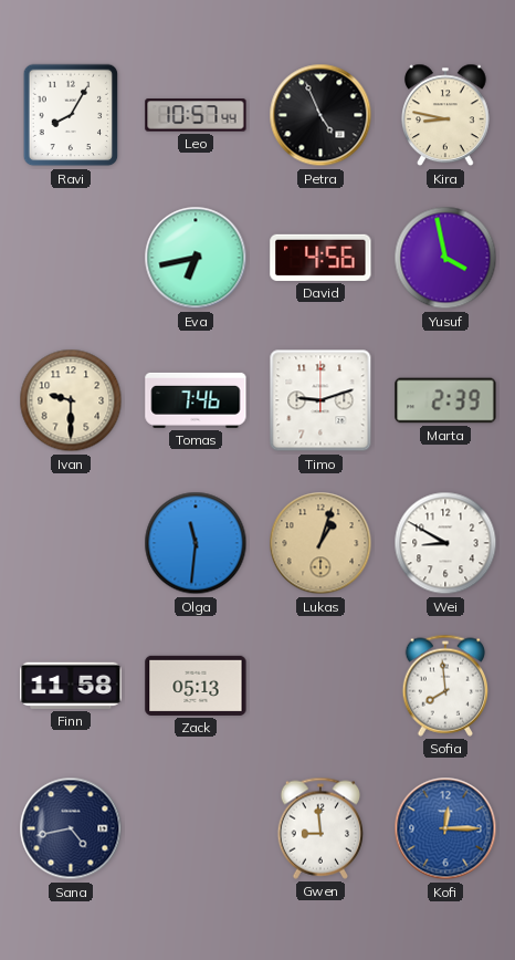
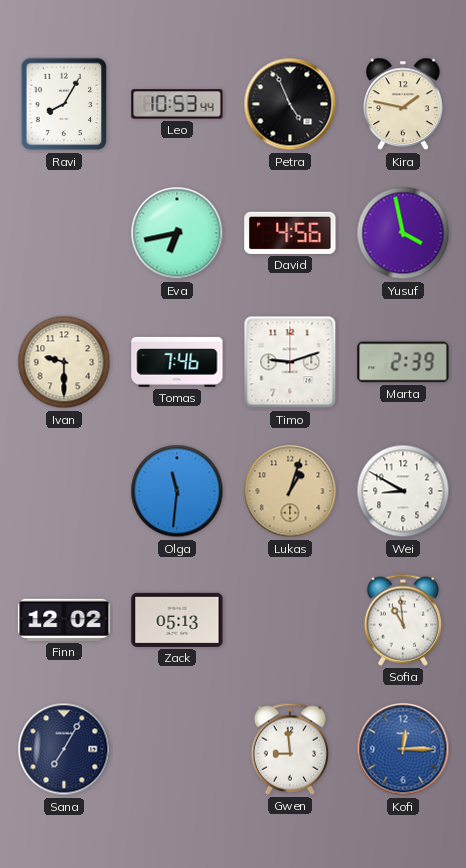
Leo: 10:57 -> 10:53
Kira: 8:47 -> 1:47
Finn: 11:58 -> 12:02
Sofia: 7:59 -> 10:59
Sana: 4:43 -> 7:05
